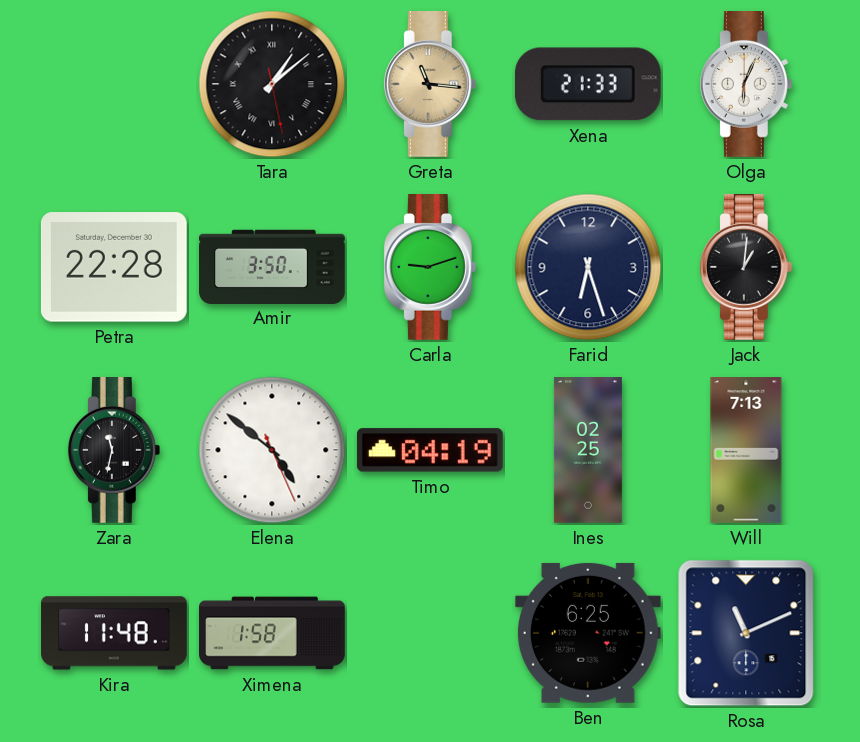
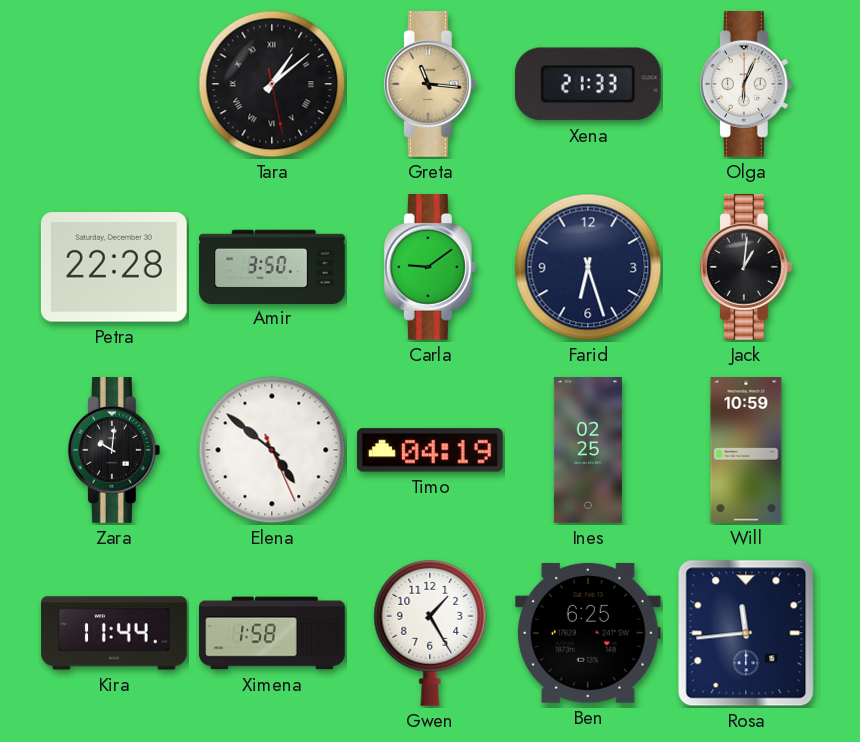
Carla: 9:12 -> 9:09
Zara: 11:32 -> 10:01
Will: 7:13 -> 10:59
Kira: 11:48 -> 11:44
Gwen: none -> 1:25
Rosa: 11:11 -> 11:44
